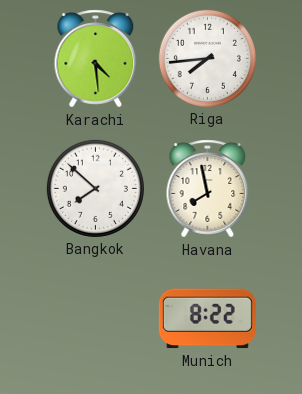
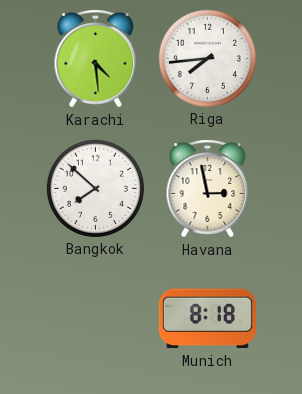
Havana: 7:58 -> 2:58
Munich: 8:22 -> 8:18
